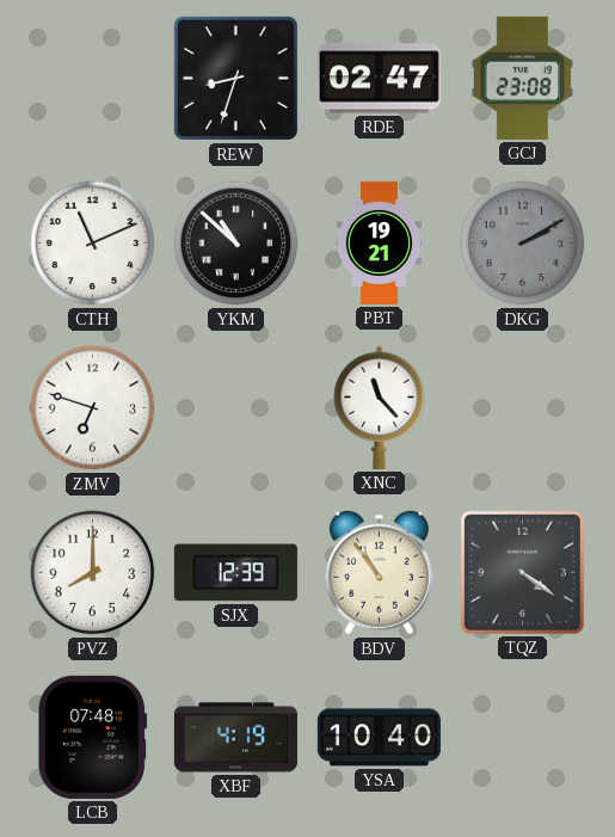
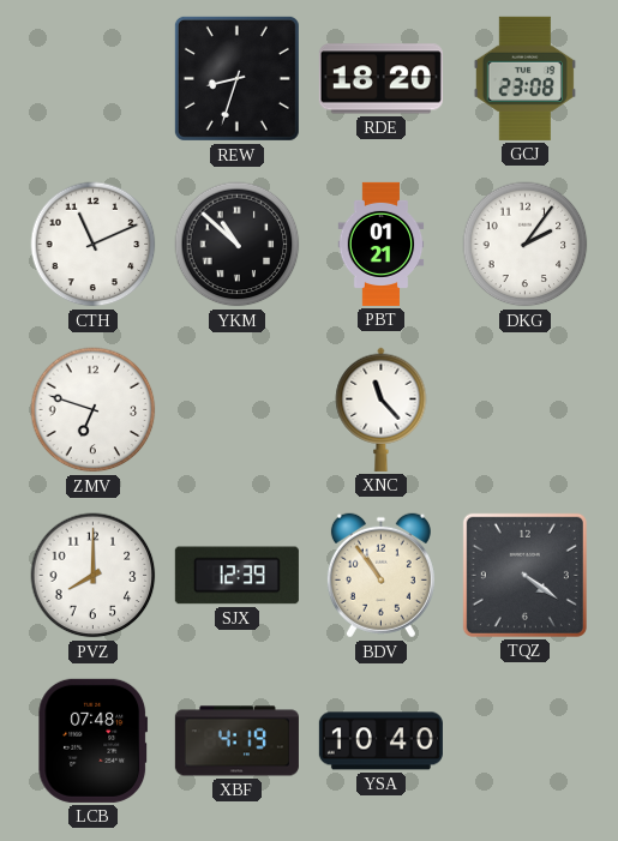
RDE: 02:47 -> 18:20
PBT: 19:21 -> 01:21
DKG: 2:10 -> 2:06
DKG dial: grey -> white
